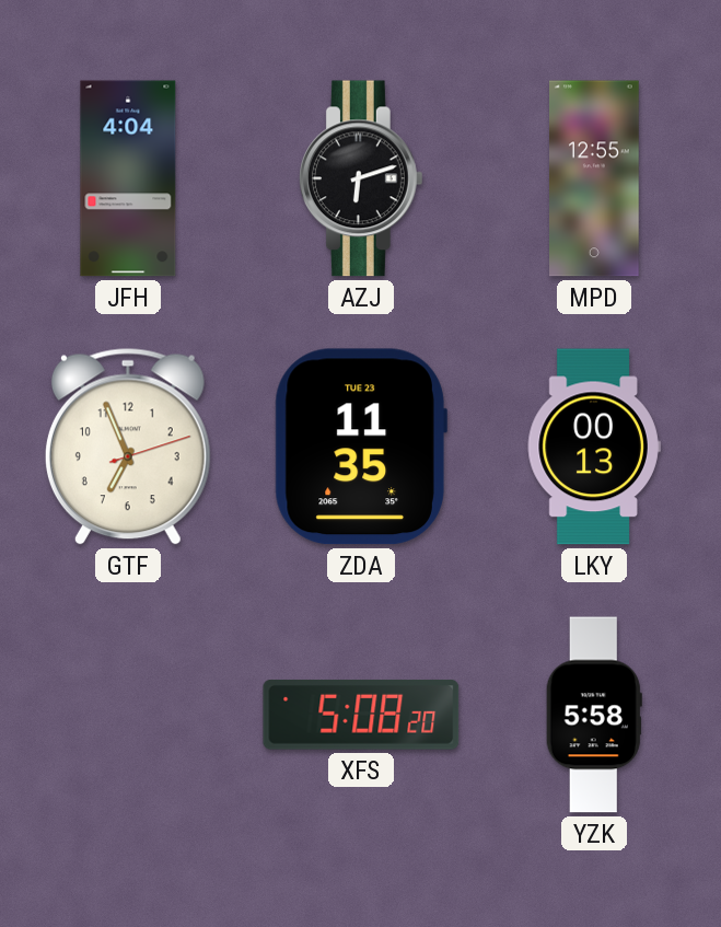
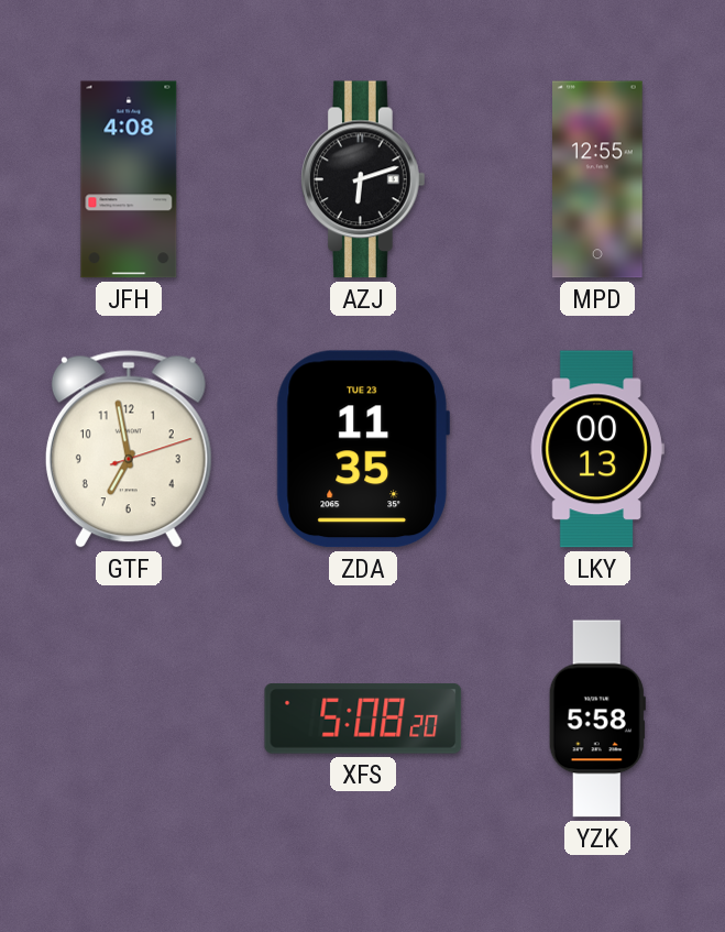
JFH: 4:04 -> 4:08
GTF: 6:56 -> 6:58
